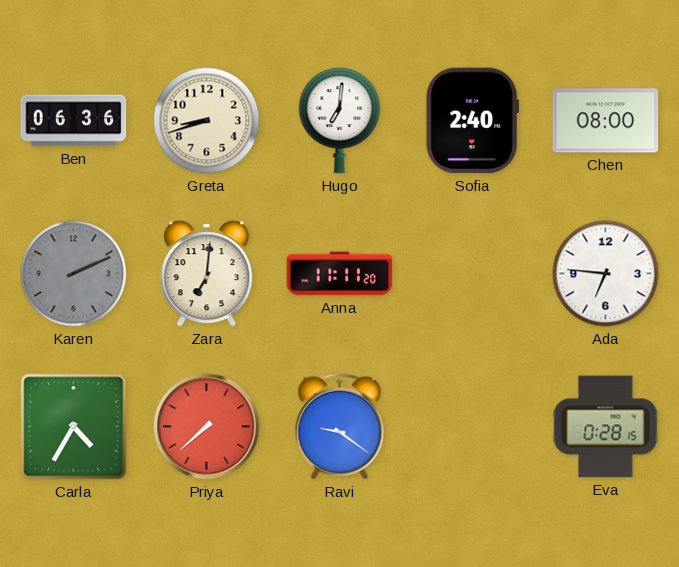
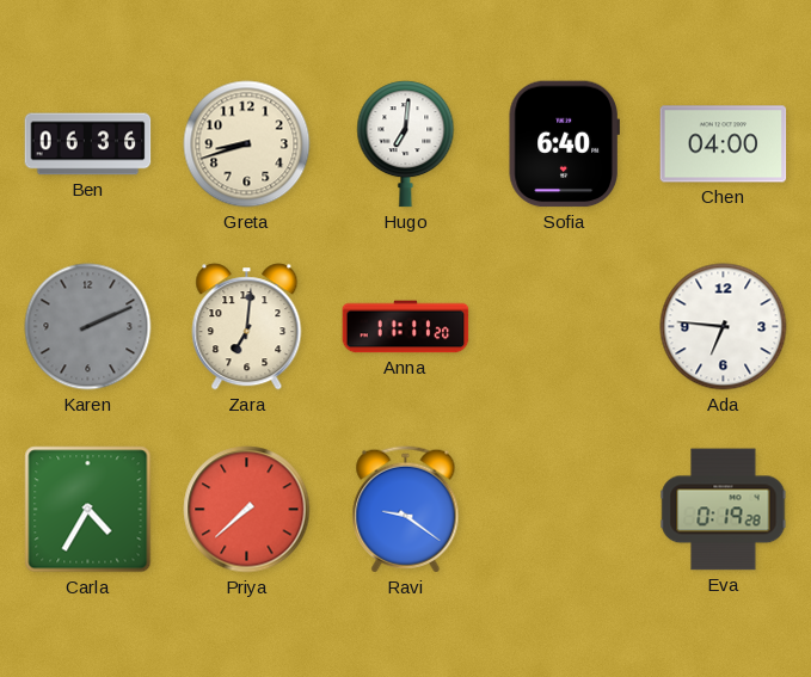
Sofia: 2:40 -> 6:40
Chen: 08:00 -> 04:00
Eva: 0:28 -> 0:19
